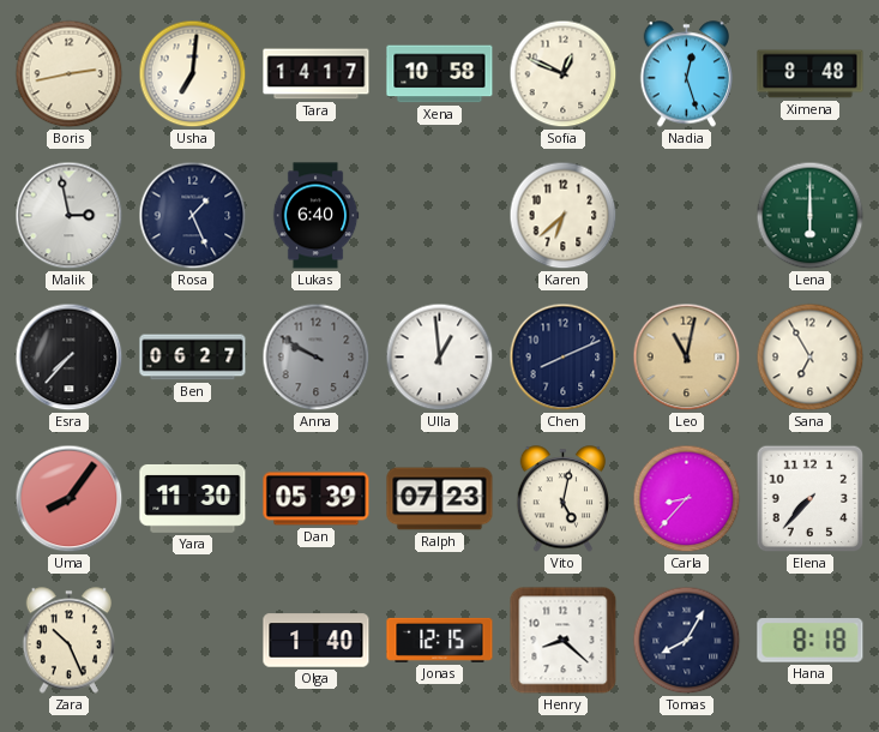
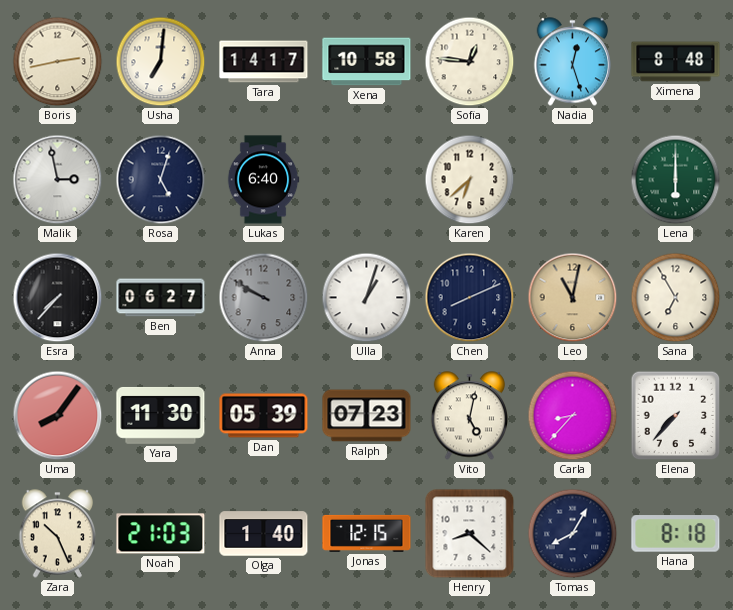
Sofia: 12:49 -> 12:46
Rosa: 1:26 -> 5:03
Ulla: 12:59 -> 1:03
Noah: none -> 21:03
